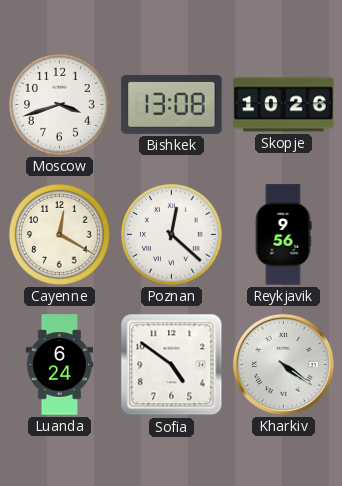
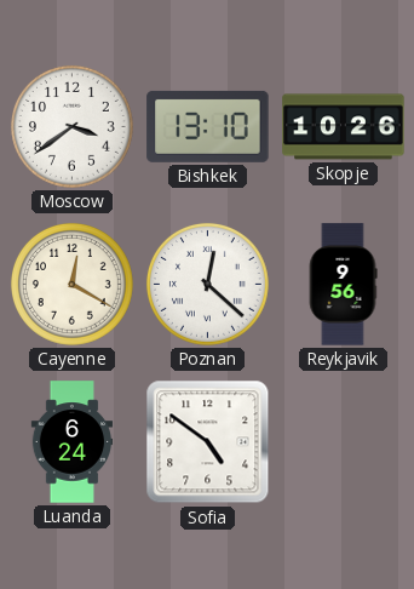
Moscow: 3:42 -> 3:39
Bishkek: 13:08 -> 13:10
Kharkiv: 4:21 -> none
